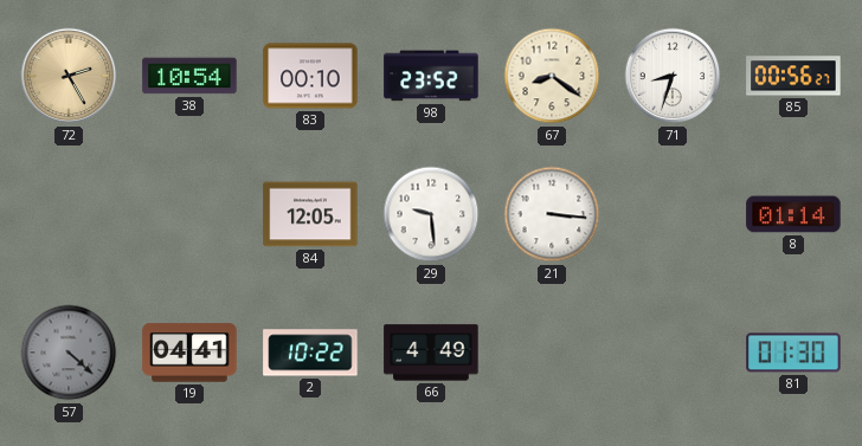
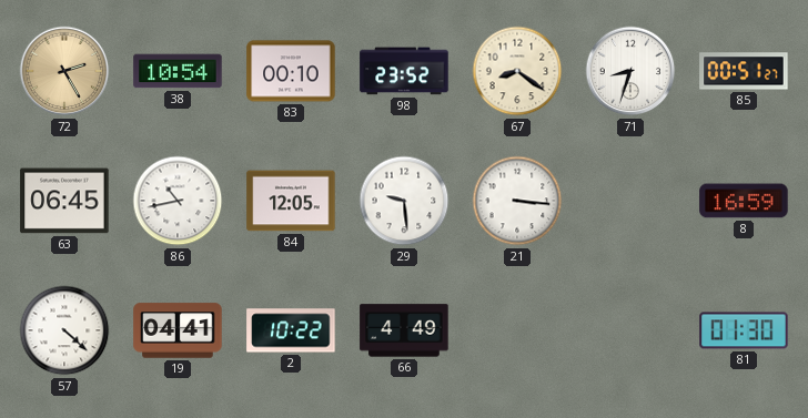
85: 00:56 -> 00:51
63: none -> 06:45
86: none -> 10:43
8: 01:14 -> 16:59
57 dial: grey -> white
